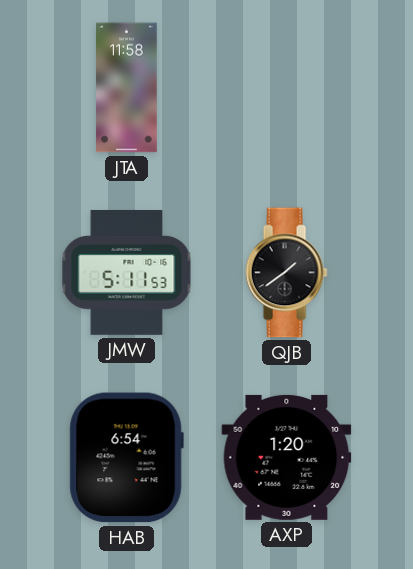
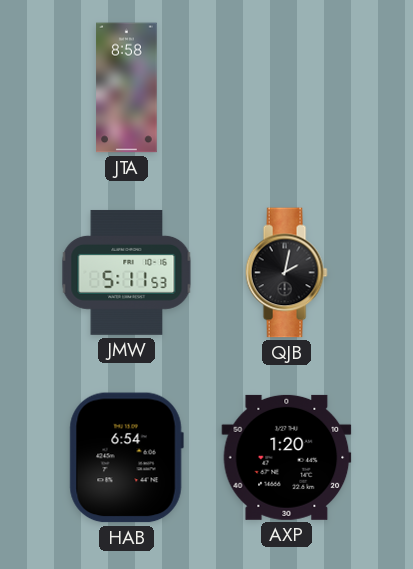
JTA: 11:58 -> 8:58
QJB: 1:39 -> 2:02
